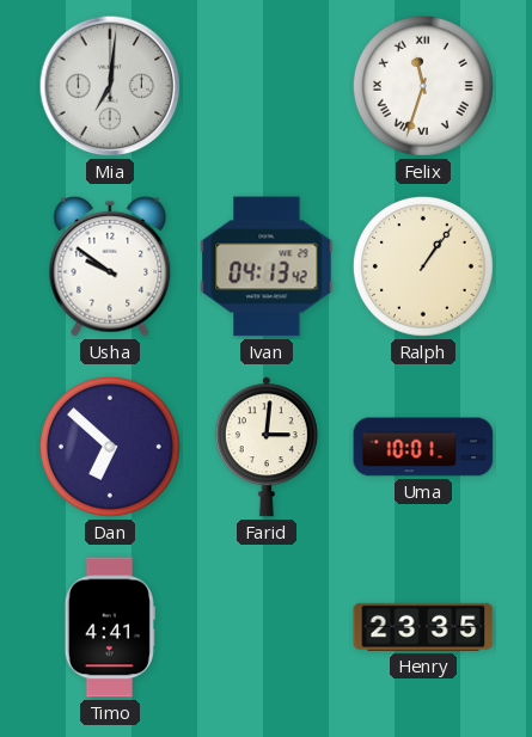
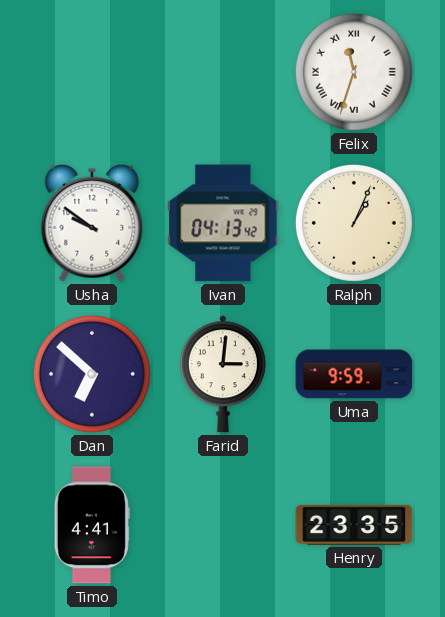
Mia: 7:01 -> none
Ralph: 1:06 -> 1:04
Uma: 10:01 -> 9:59
